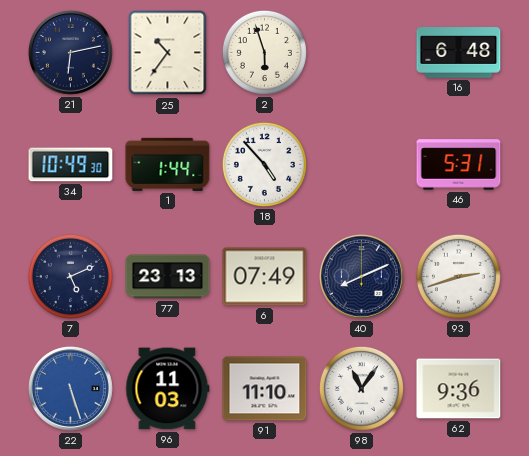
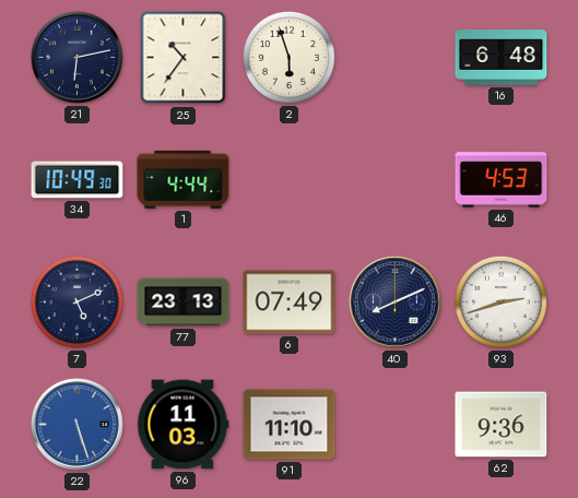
1: 1:44 -> 4:44
18: 4:53 -> none
46: 5:31 -> 4:53
98: 11:06 -> none
